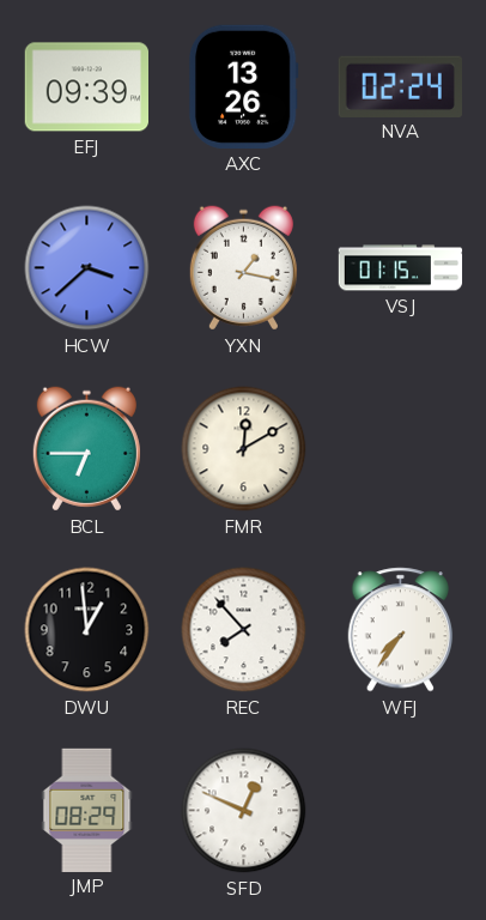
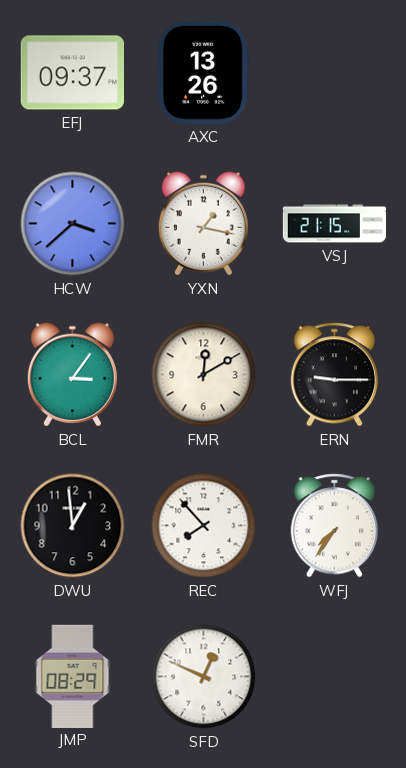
EFJ: 09:39 -> 09:37
NVA: 02:24 -> none
VSJ: 01:15 -> 21:15
BCL: 6:45 -> 3:06
ERN: none -> 9:15
